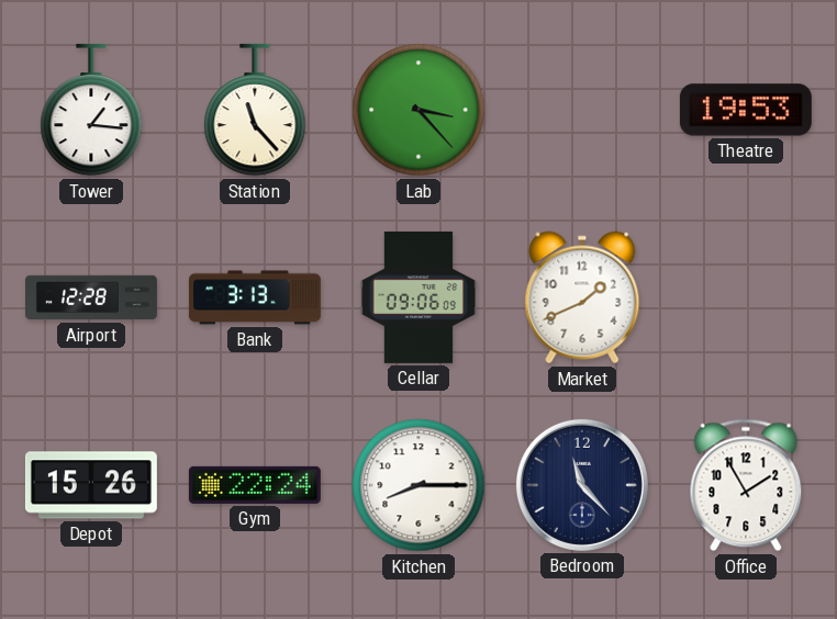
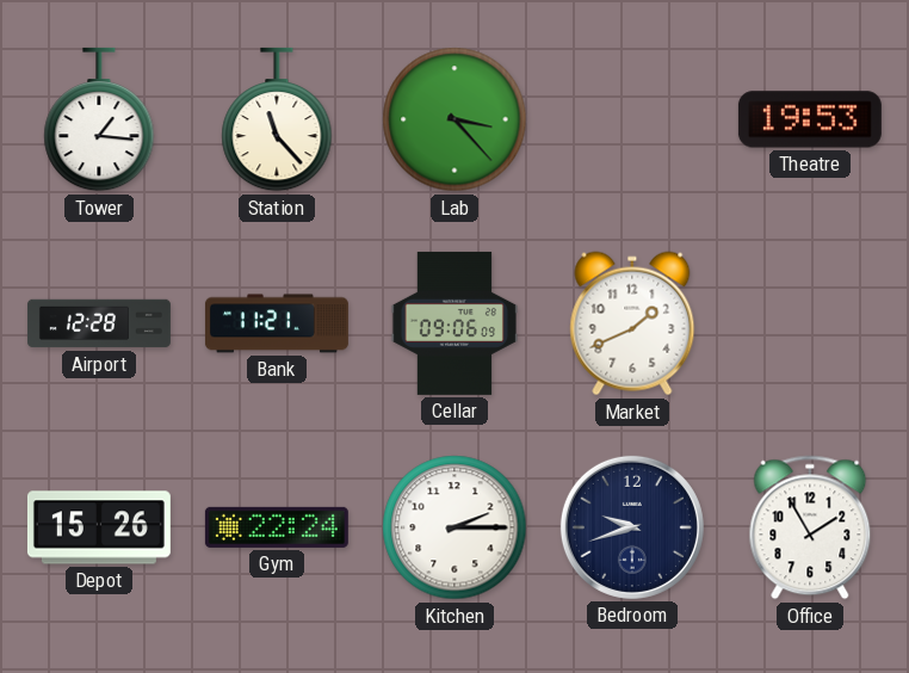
Bank: 3:13 -> 11:21
Kitchen: 8:15 -> 2:15
Bedroom: 11:23 -> 9:42
